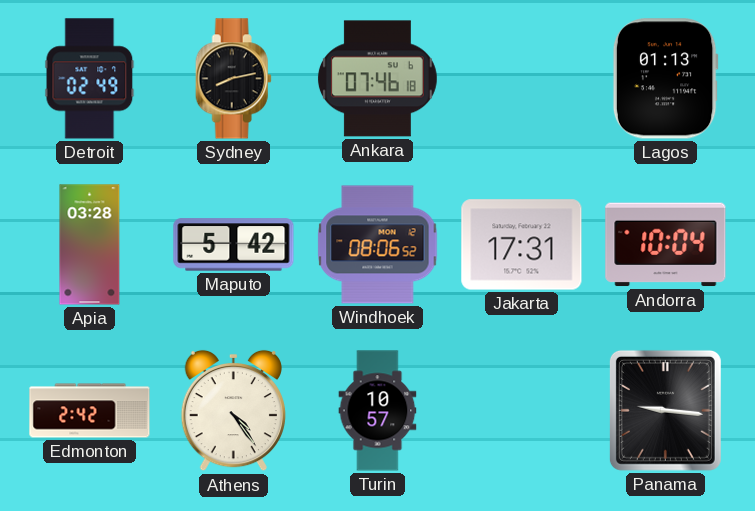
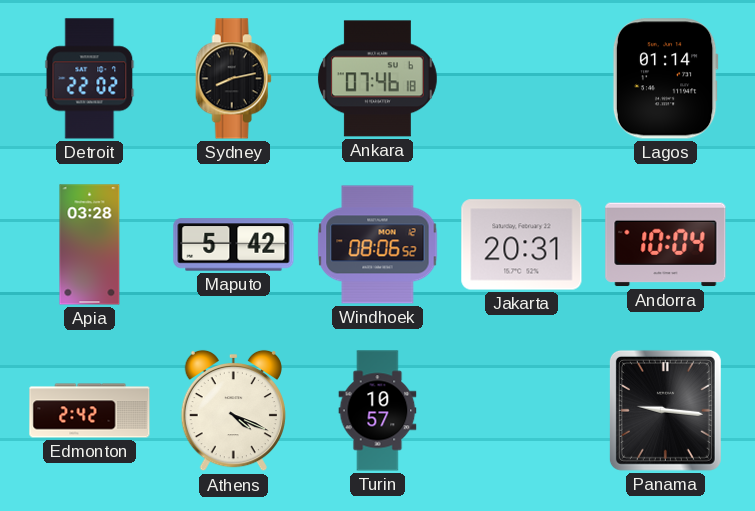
Detroit: 02:49 -> 22:02
Lagos: 01:13 -> 01:14
Jakarta: 17:31 -> 20:31
Athens: 4:24 -> 4:19
